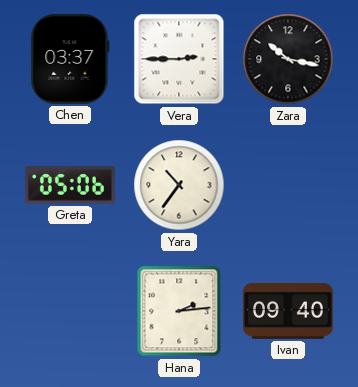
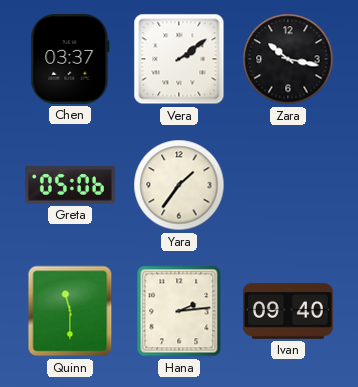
Vera: 2:45 -> 2:09
Yara: 10:36 -> 1:36
Quinn: none -> 11:30
